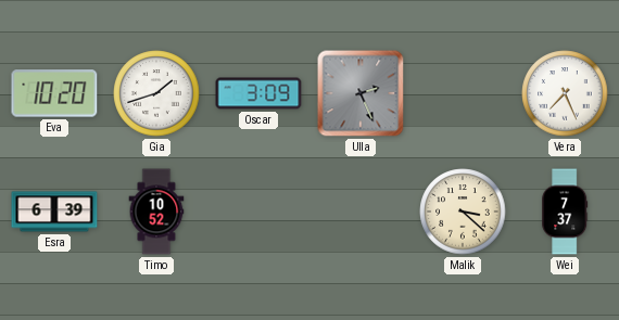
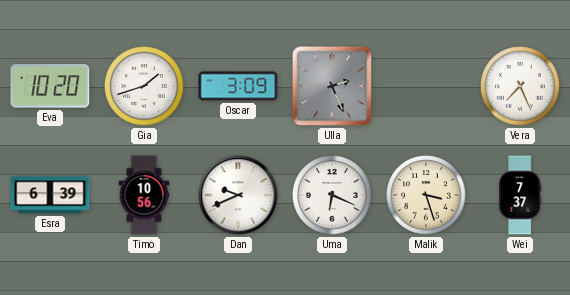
Timo: 10:52 -> 10:56
Dan: none -> 9:41
Uma: none -> 6:19
Malik: 3:22 -> 3:27
